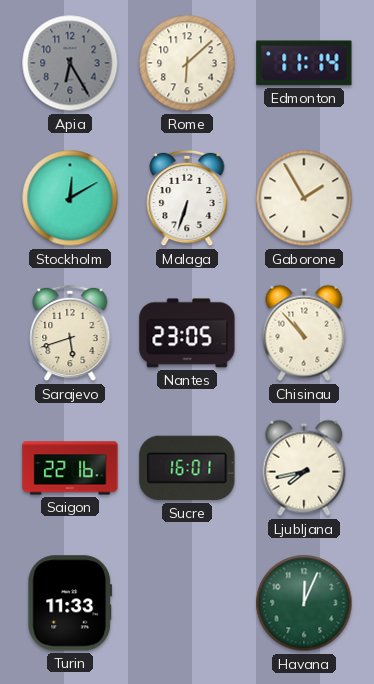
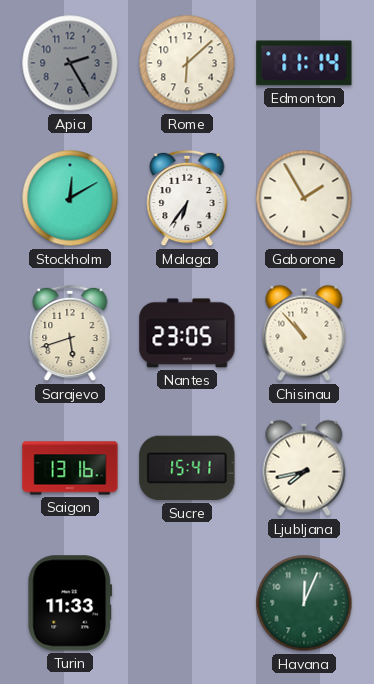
Apia: 6:25 -> 2:25
Malaga: 6:33 -> 6:36
Saigon: 22:16 -> 13:16
Sucre: 16:01 -> 15:41
